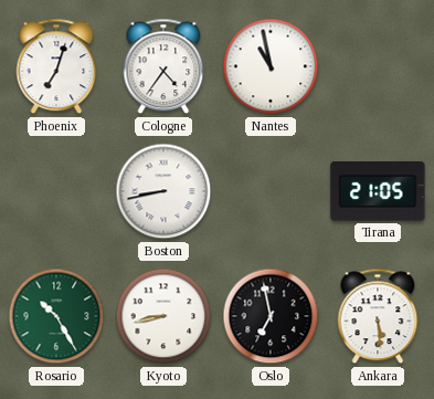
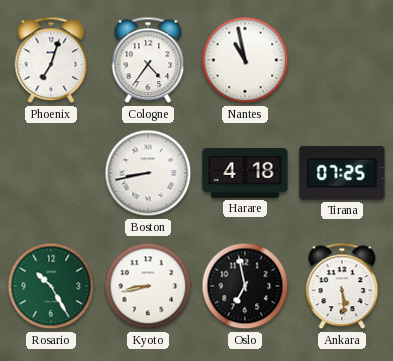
Harare: none -> 4:18
Tirana: 21:05 -> 07:25
